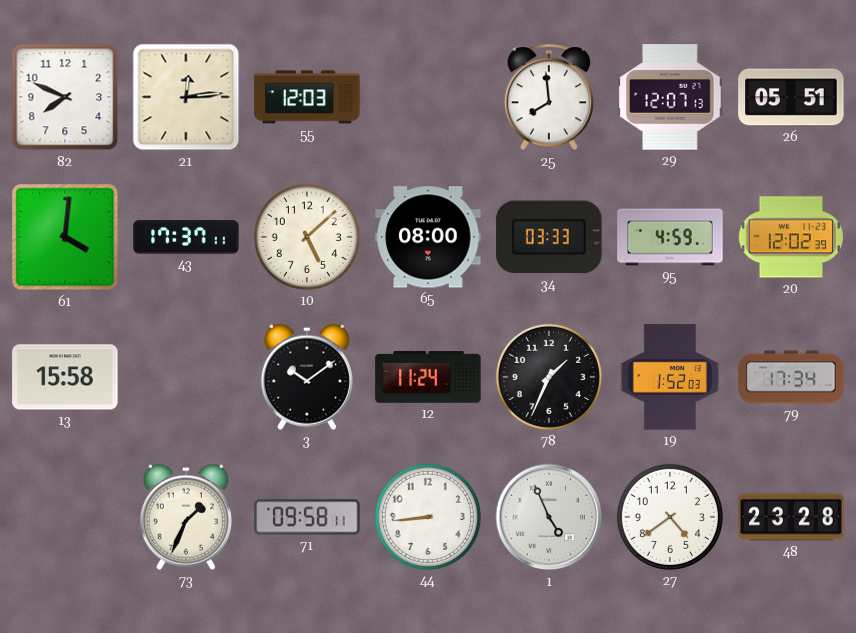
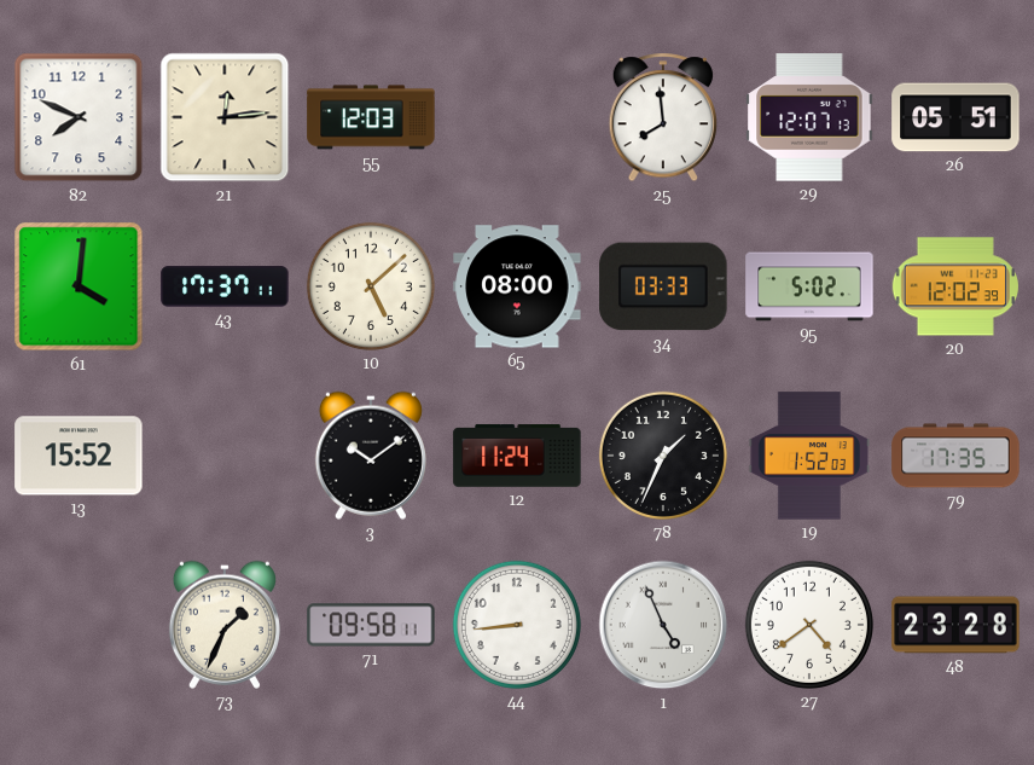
95: 4:59 -> 5:02
13: 15:58 -> 15:52
79: 17:34 -> 17:35
